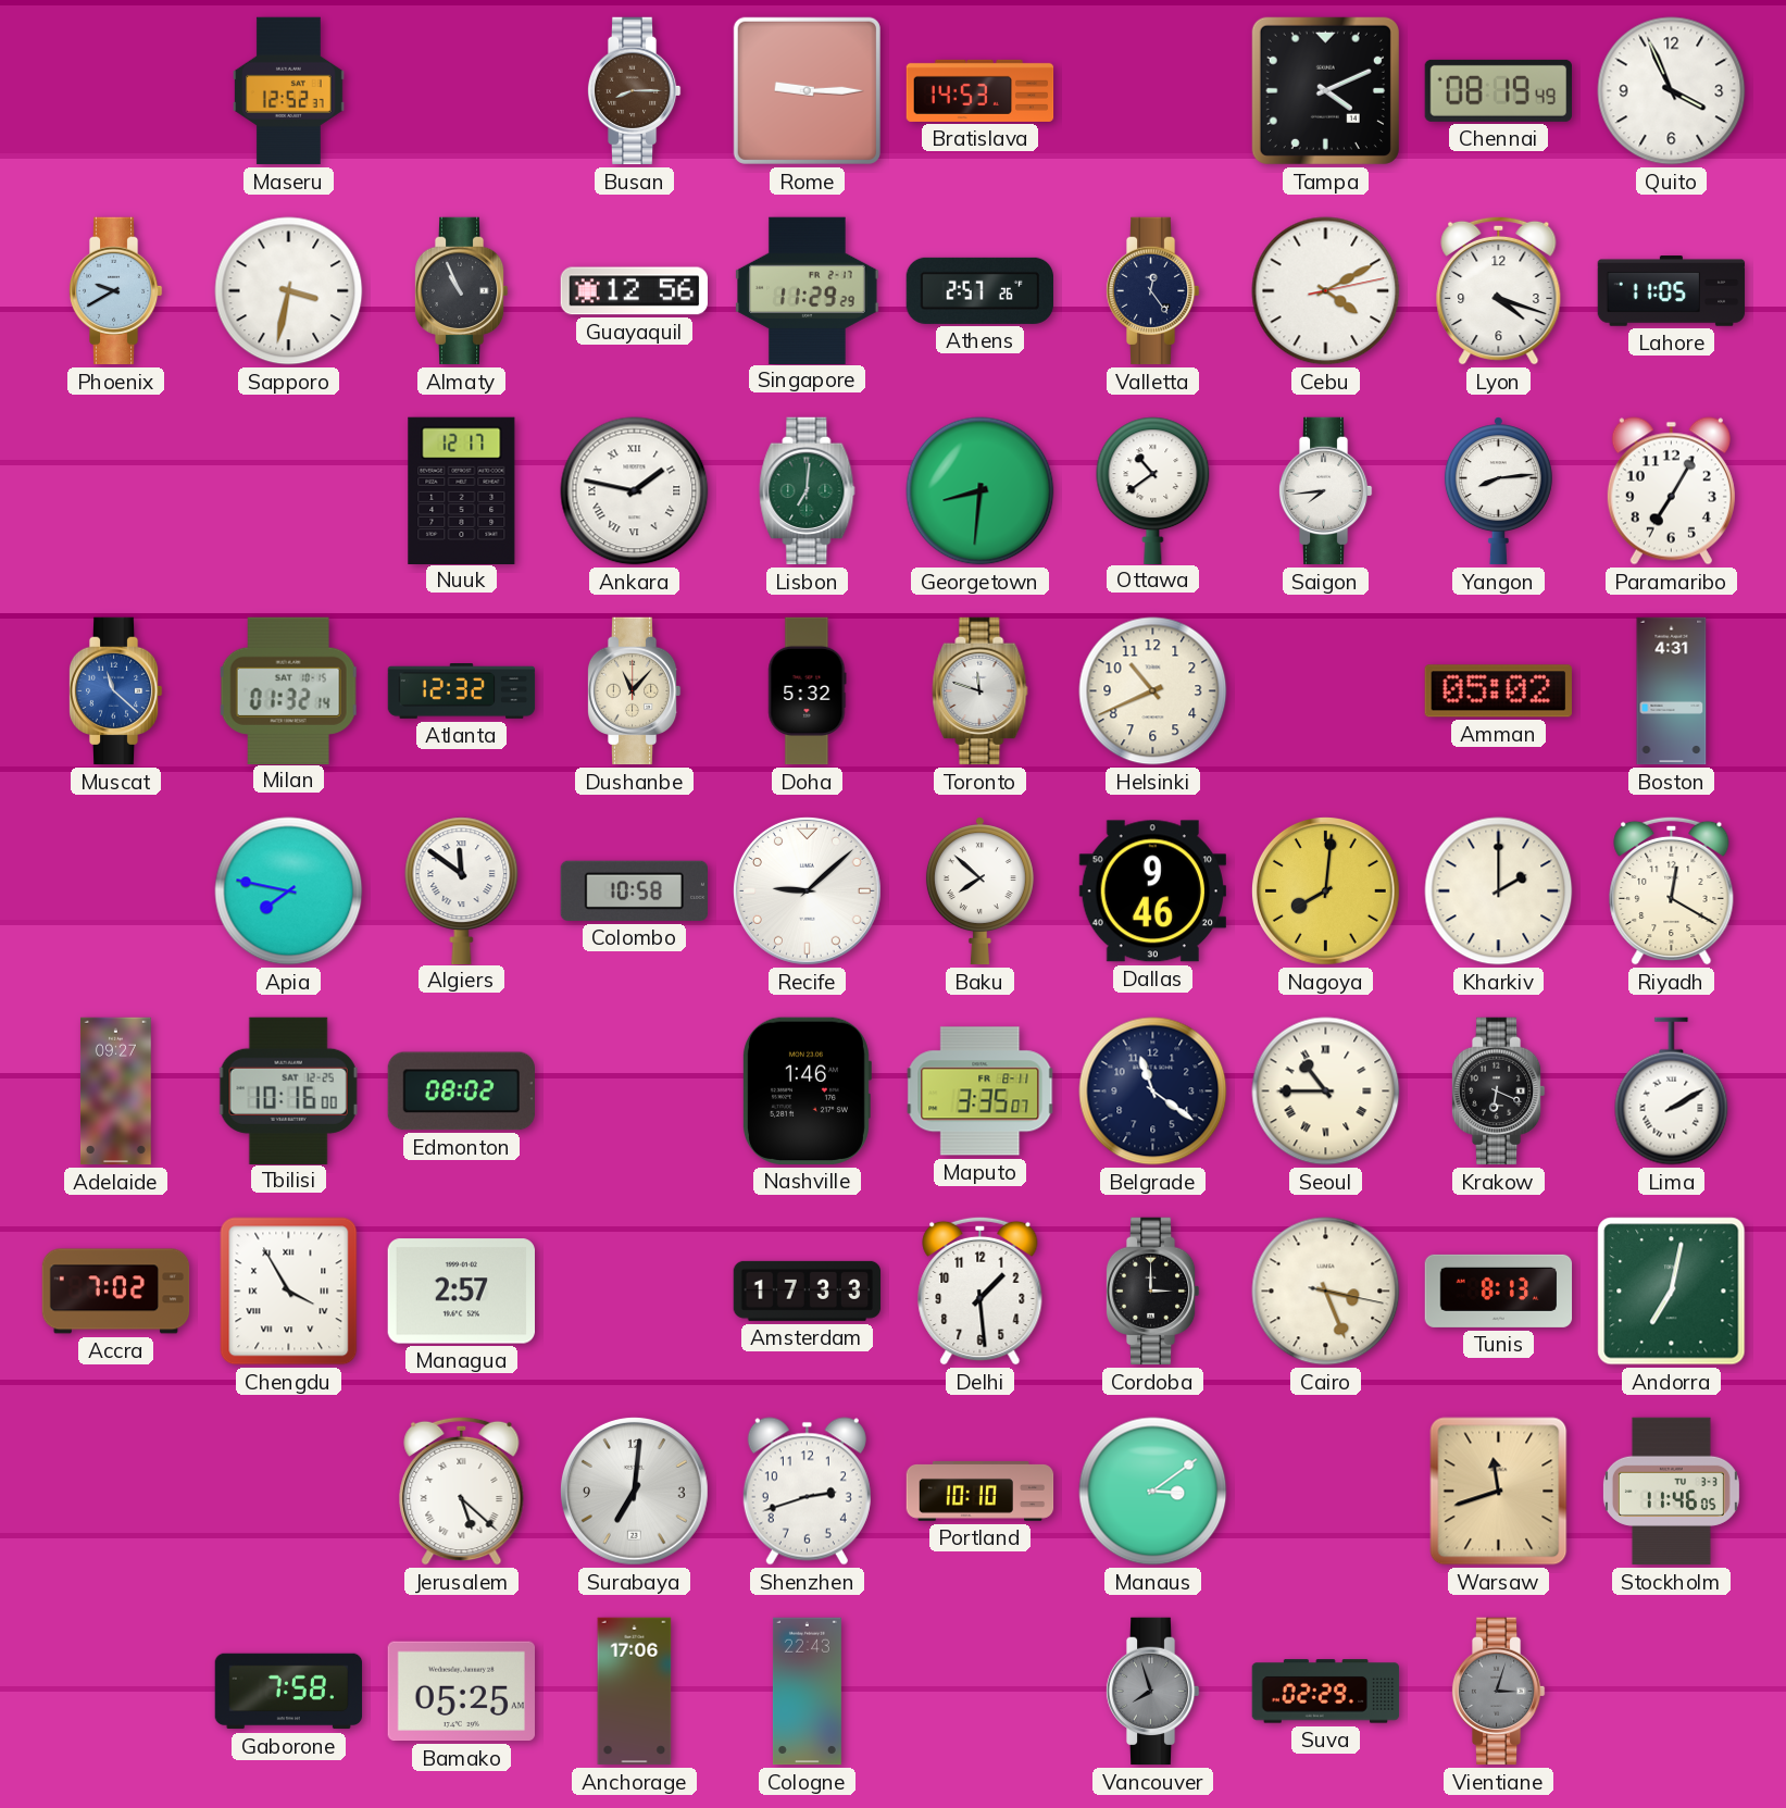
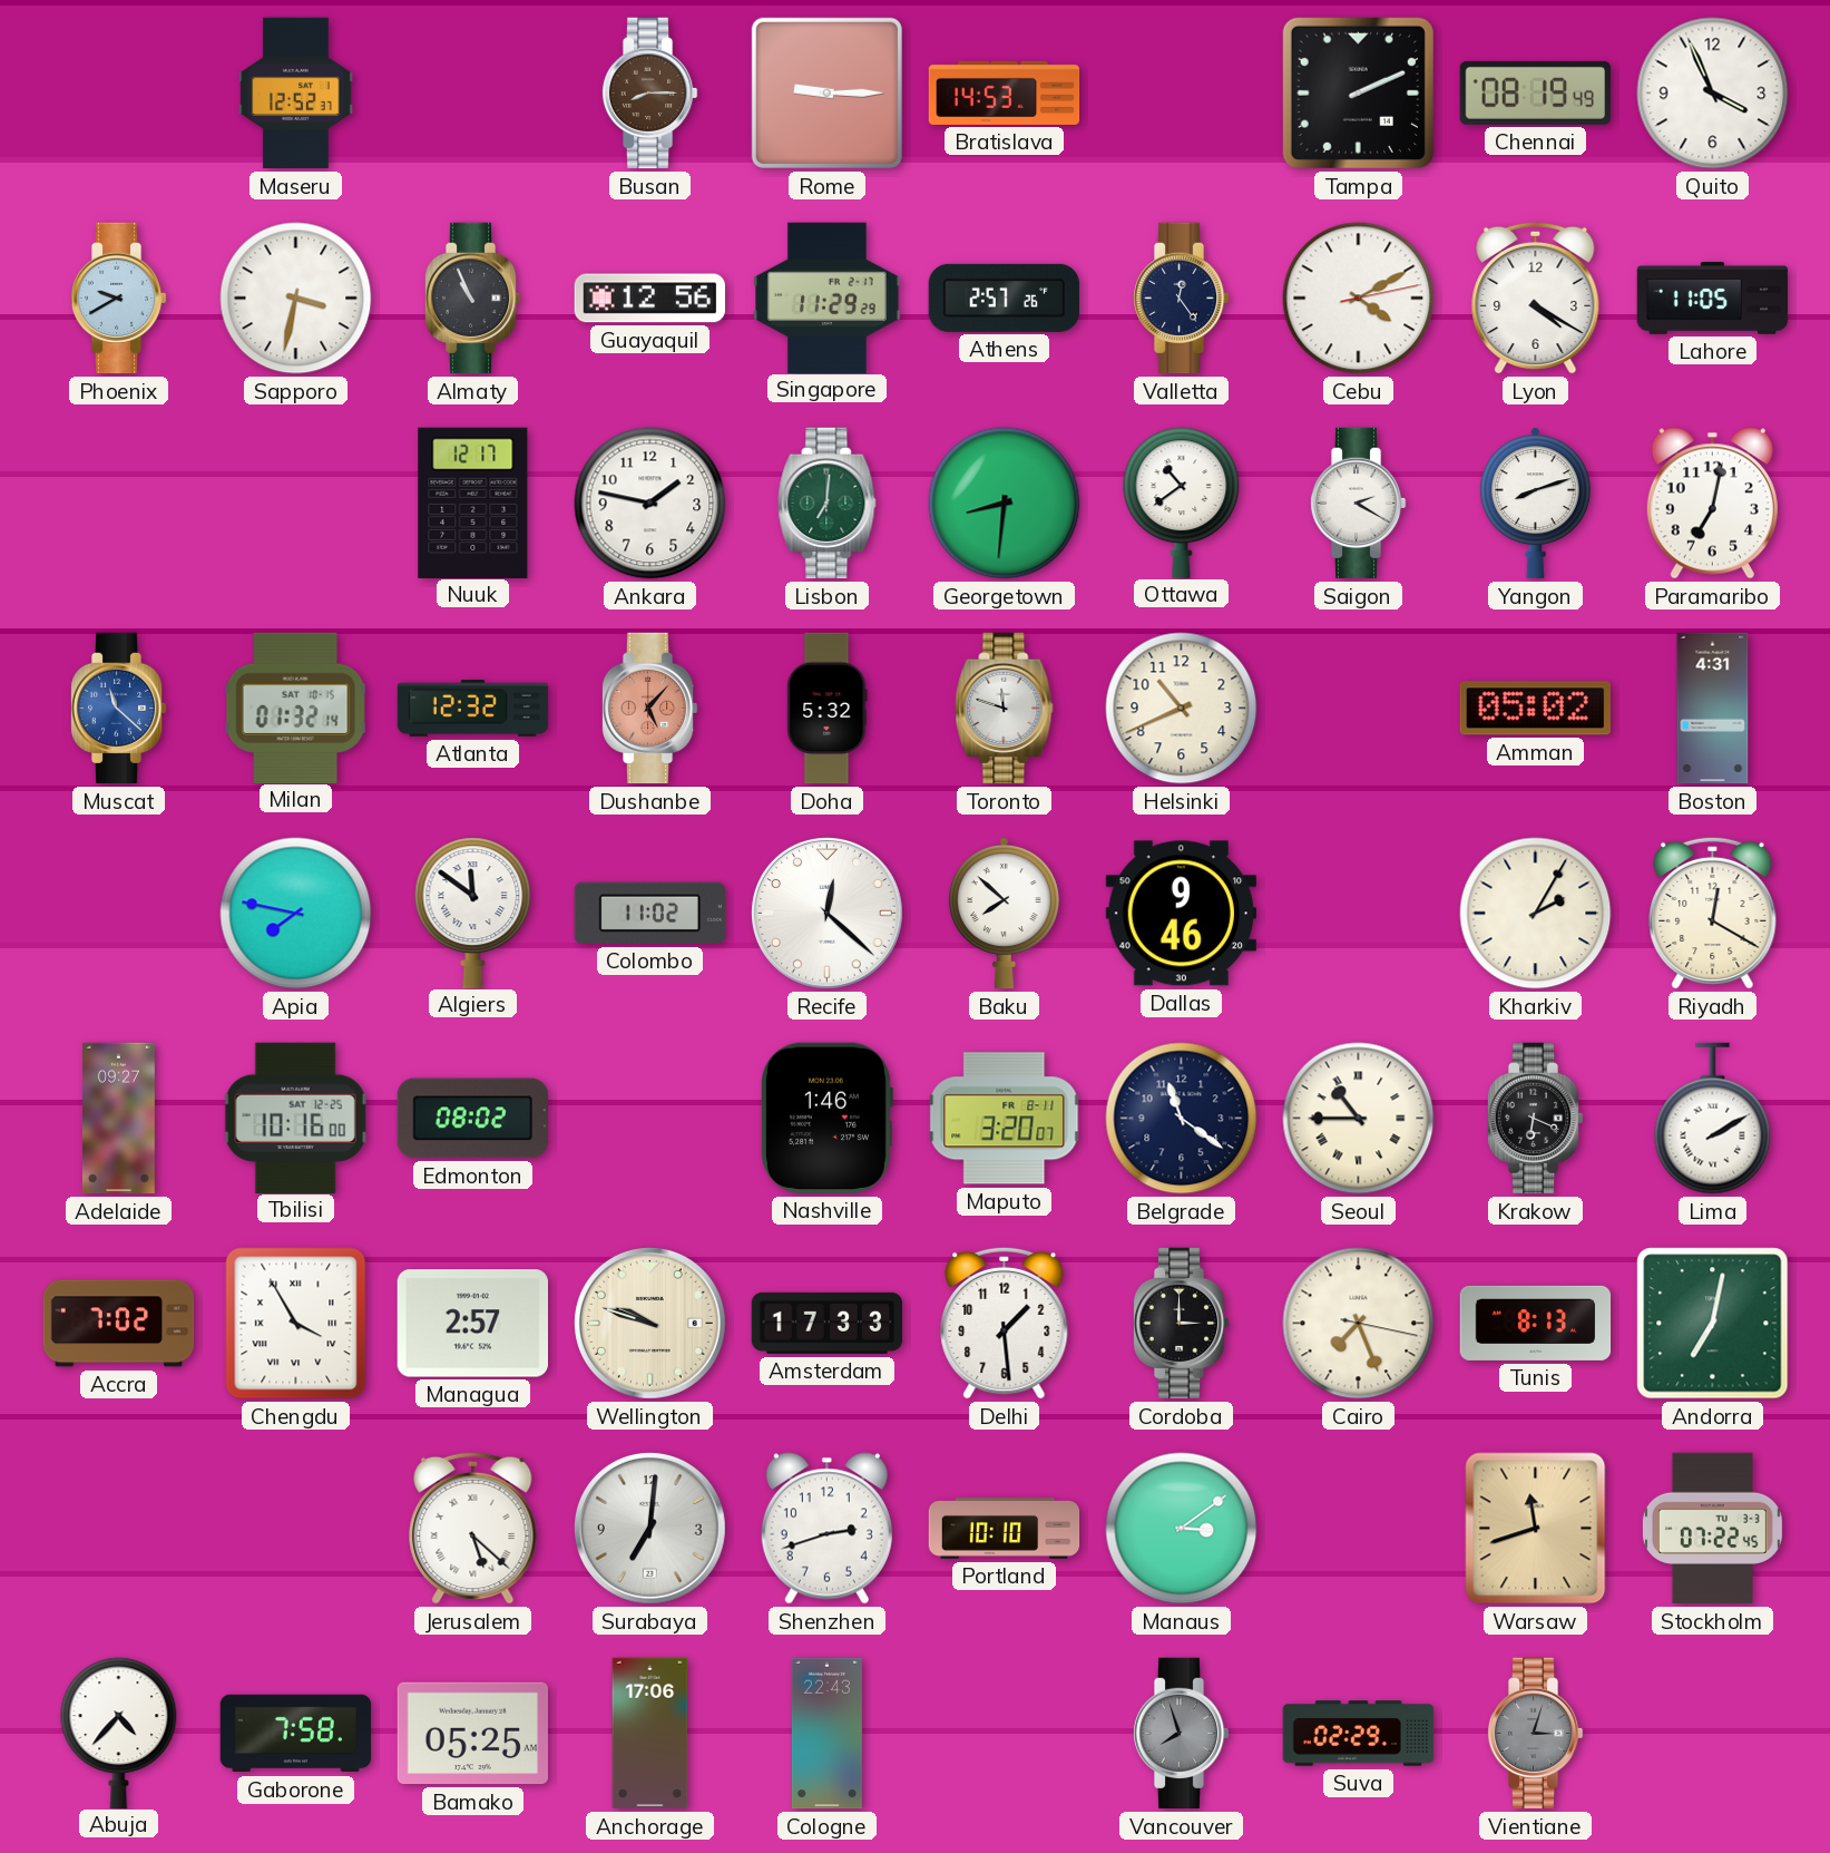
Tampa: 4:11 -> 2:11
Lyon: 4:18 -> 4:20
Ankara numerals: Roman -> Arabic
Saigon: 7:44 -> 2:20
Yangon: 8:14 -> 8:12
Paramaribo: 7:05 -> 7:02
Dushanbe: 11:07 -> 5:07
Dushanbe dial: cream -> salmon
Colombo: 10:58 -> 11:02
Recife: 9:08 -> 12:22
Nagoya: 8:01 -> none
Kharkiv: 2:00 -> 2:05
Maputo: 3:35 -> 3:20
Wellington: none -> 9:48
Cairo: 3:26 -> 7:26
Stockholm: 11:46 -> 07:22
Abuja: none -> 4:37
